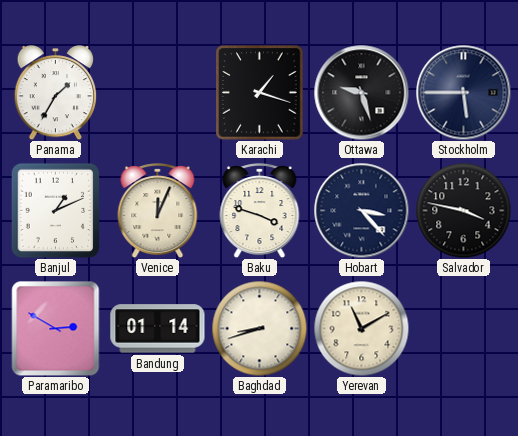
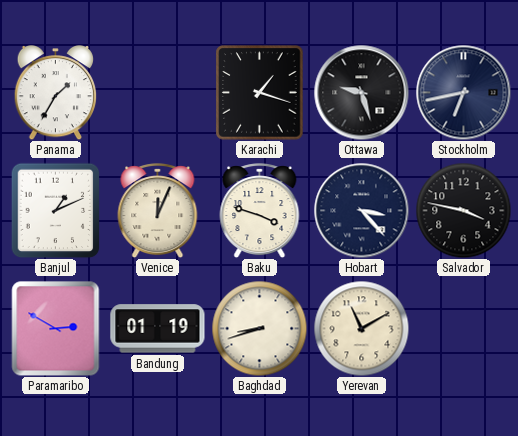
Stockholm: 5:45 -> 6:43
Bandung: 01:14 -> 01:19
